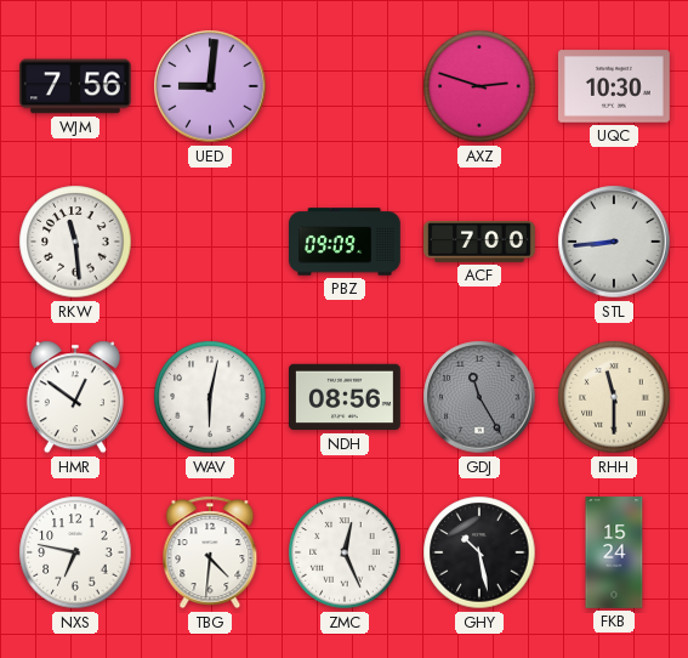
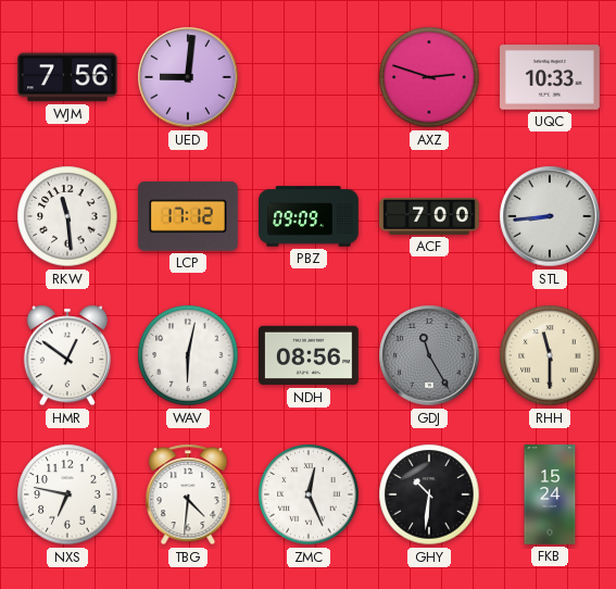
UQC: 10:30 -> 10:33
LCP: none -> 17:12
GHY: 10:28 -> 10:31
